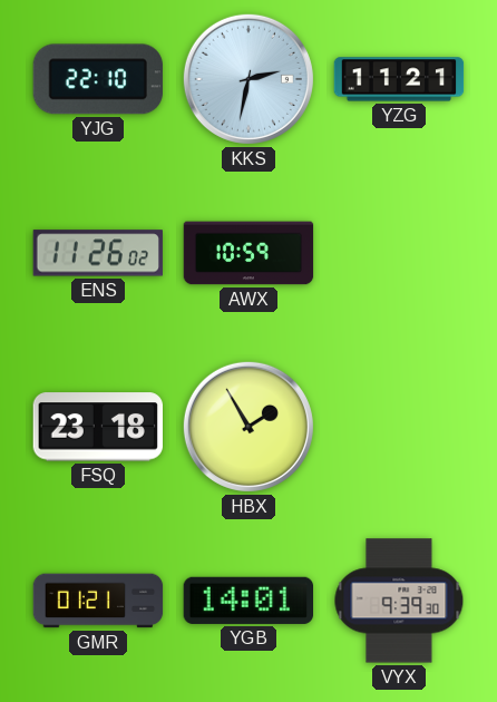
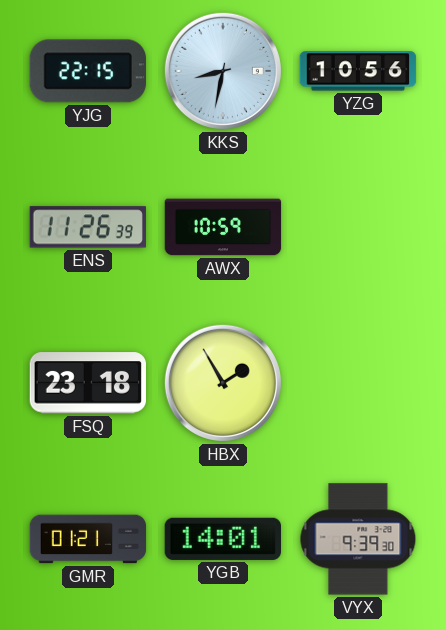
YJG: 22:10 -> 22:15
KKS: 2:32 -> 8:32
YZG: 11:21 -> 10:56
ENS: 11:26:02 -> 11:26:39
